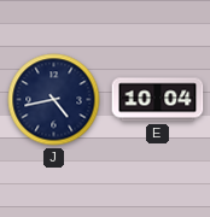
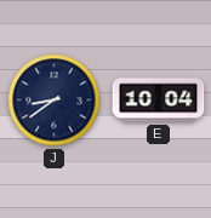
J: 4:43 -> 8:39
